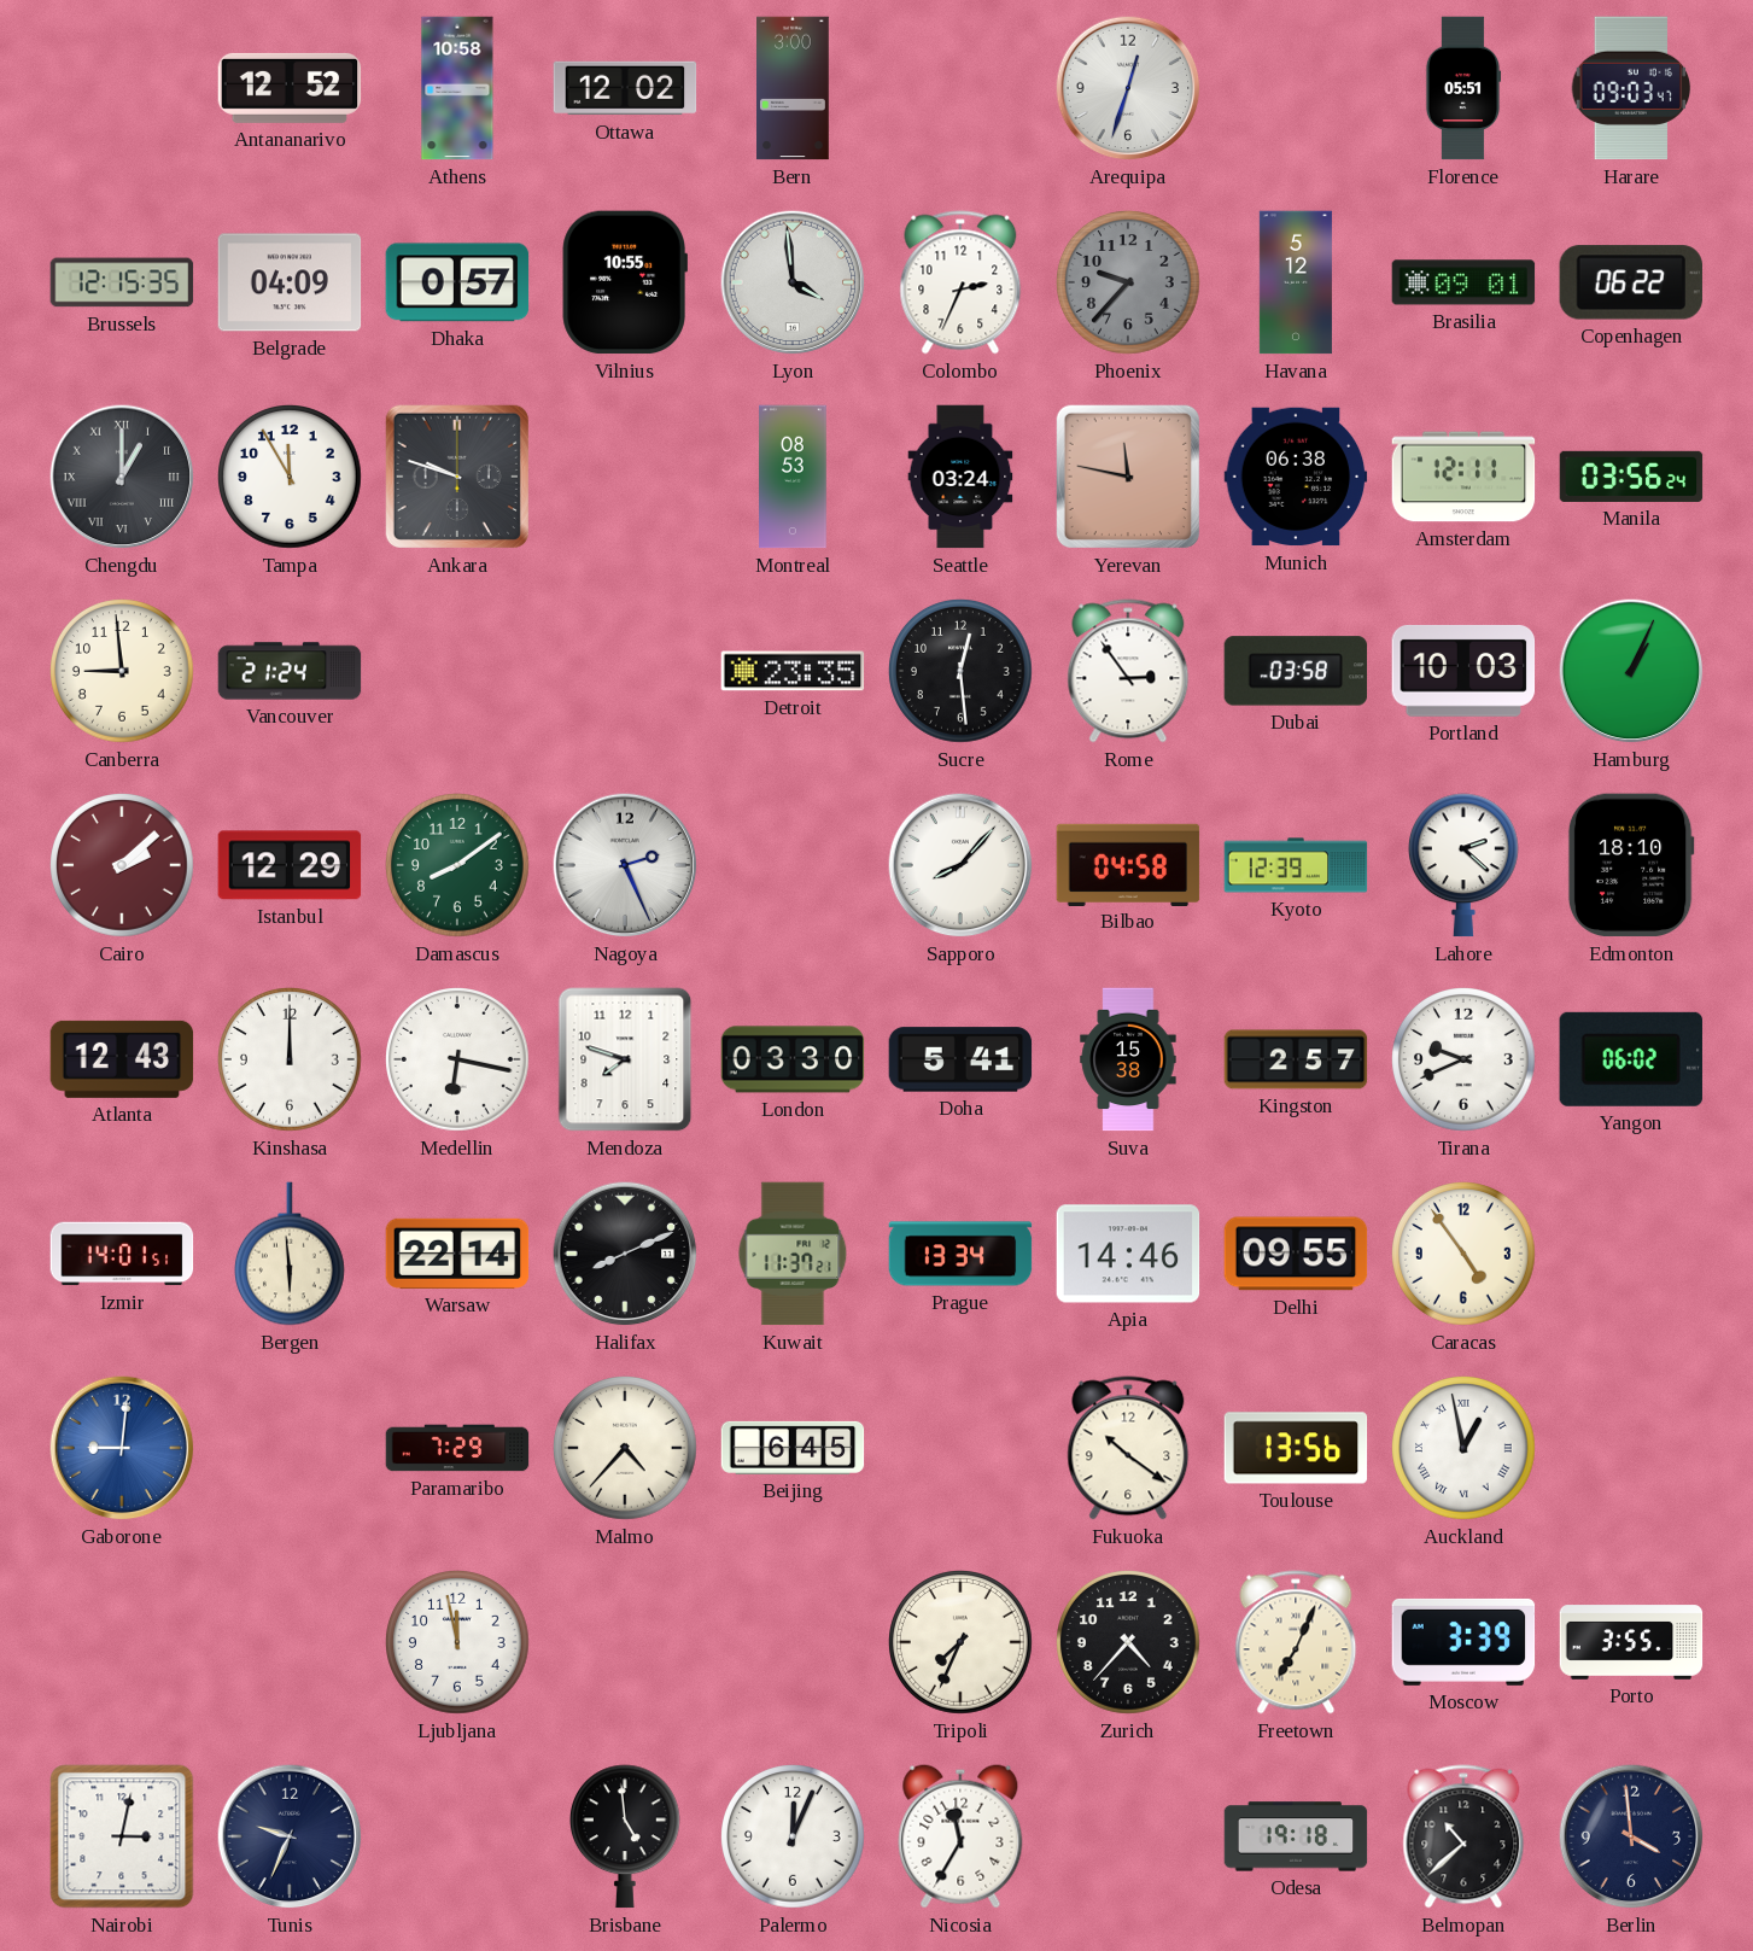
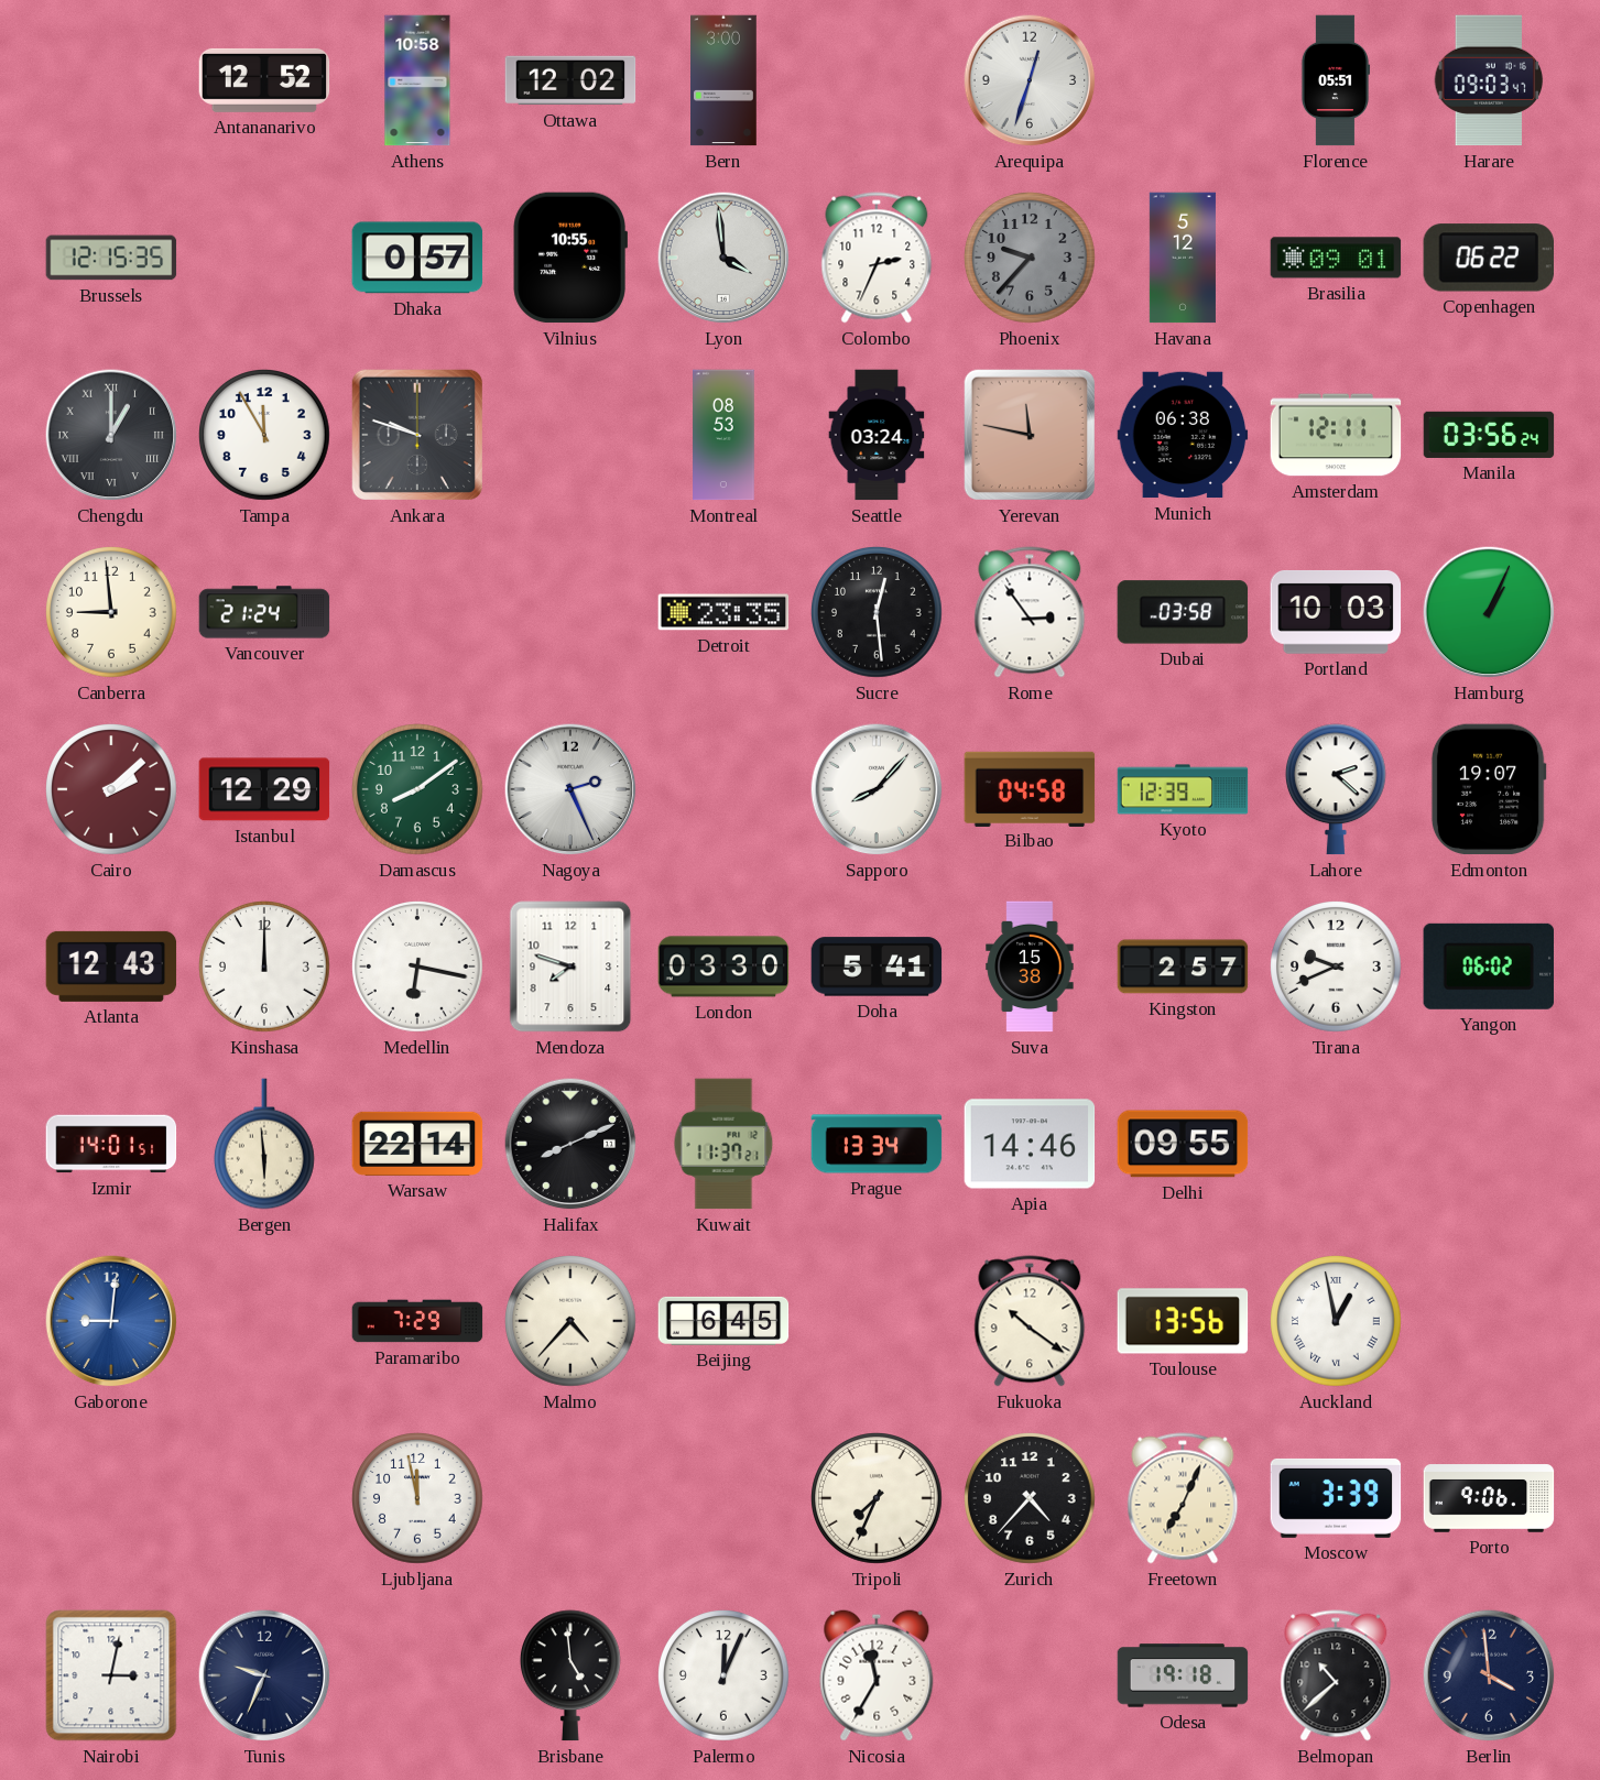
Belgrade: 04:09 -> none
Edmonton: 18:10 -> 19:07
Caracas: 4:54 -> none
Porto: 3:55 -> 9:06
